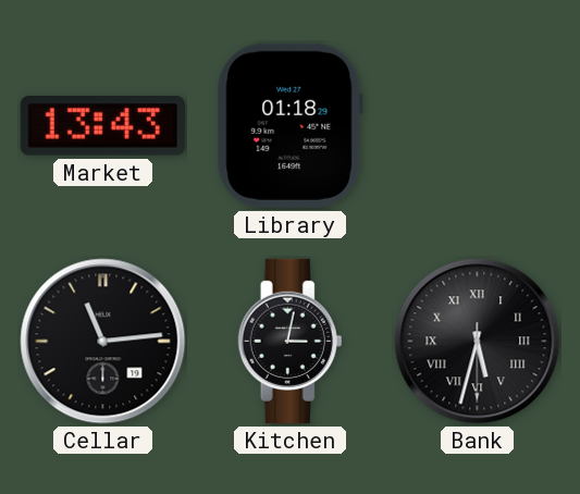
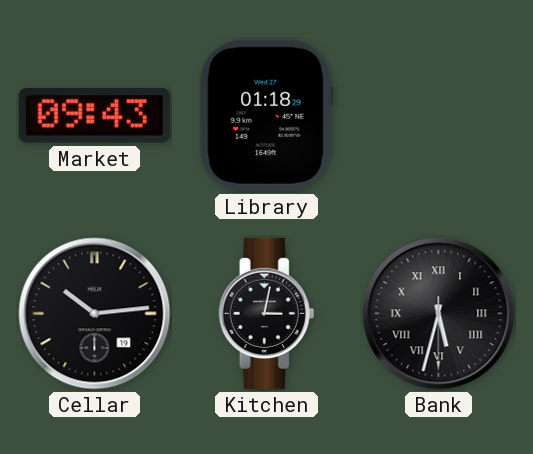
Market: 13:43 -> 09:43
Cellar: 11:14 -> 10:14
